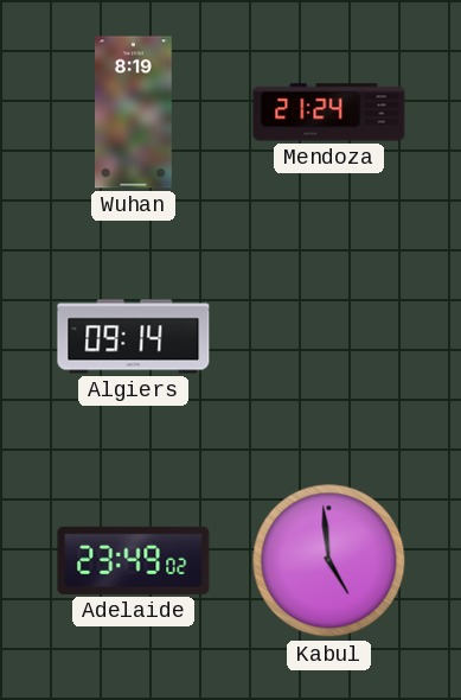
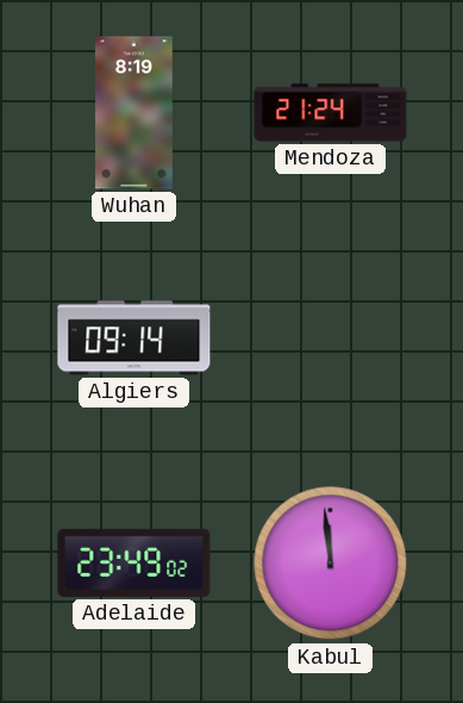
Kabul: 4:59 -> 11:59
